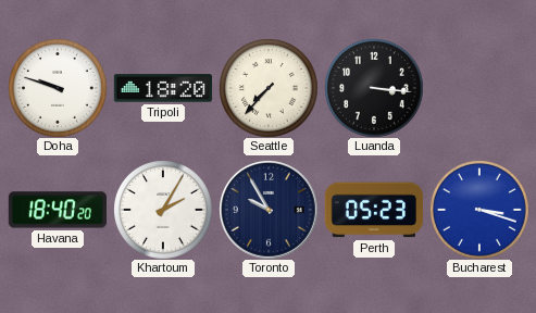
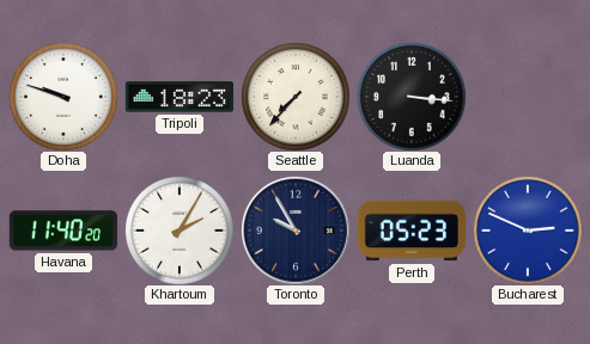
Tripoli: 18:20 -> 18:23
Havana: 18:40 -> 11:40
Bucharest: 3:18 -> 2:49
